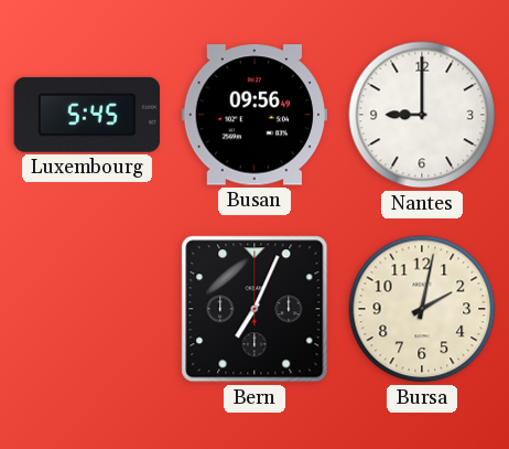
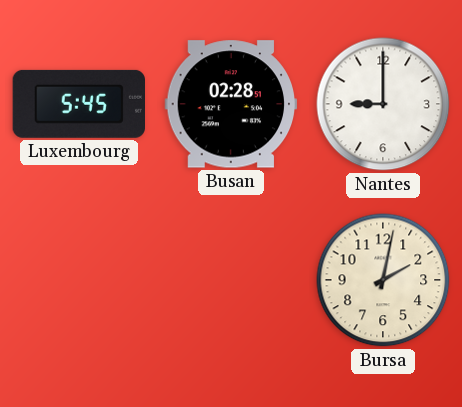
Busan: 09:56 -> 02:28
Bern: 7:04 -> none
